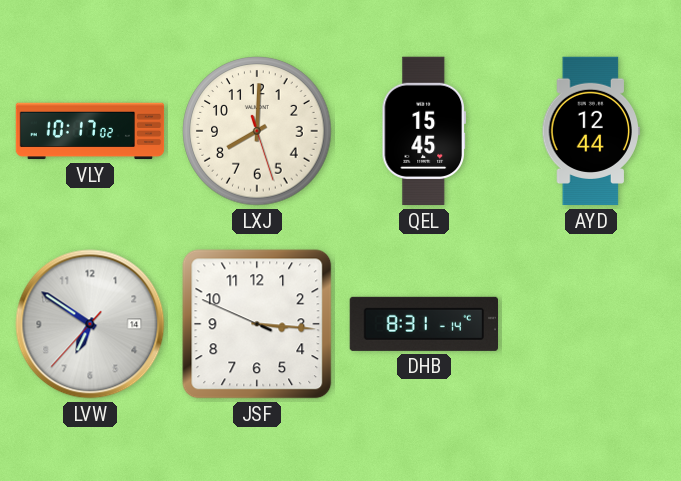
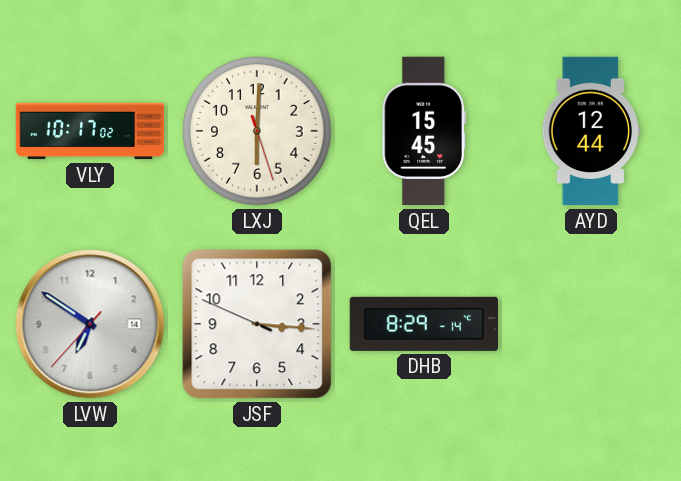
LXJ: 8:00 -> 6:00
DHB: 8:31 -> 8:29
